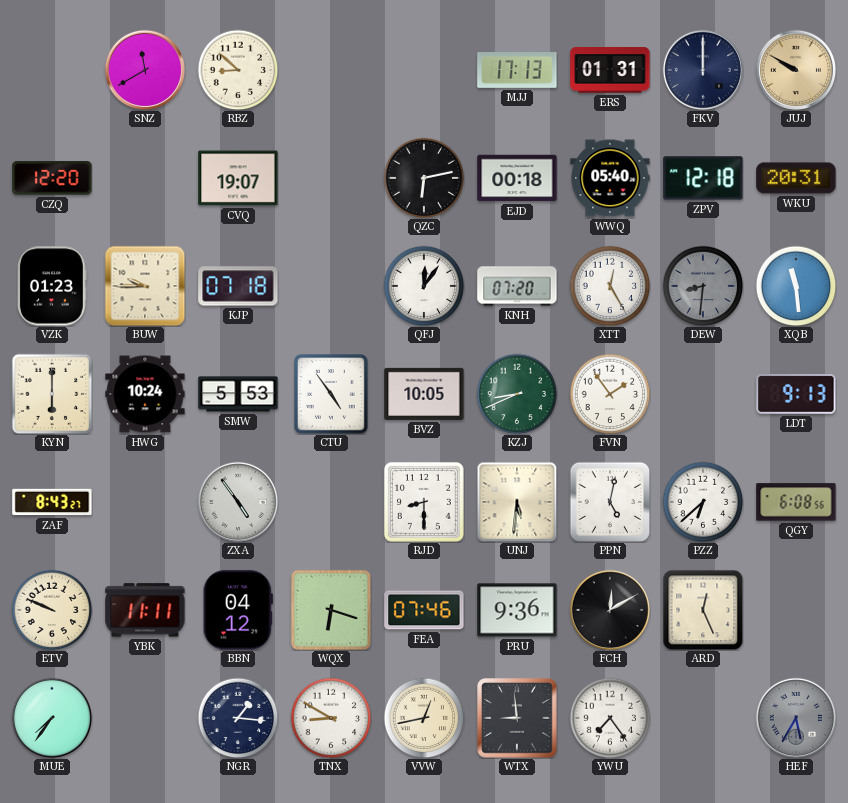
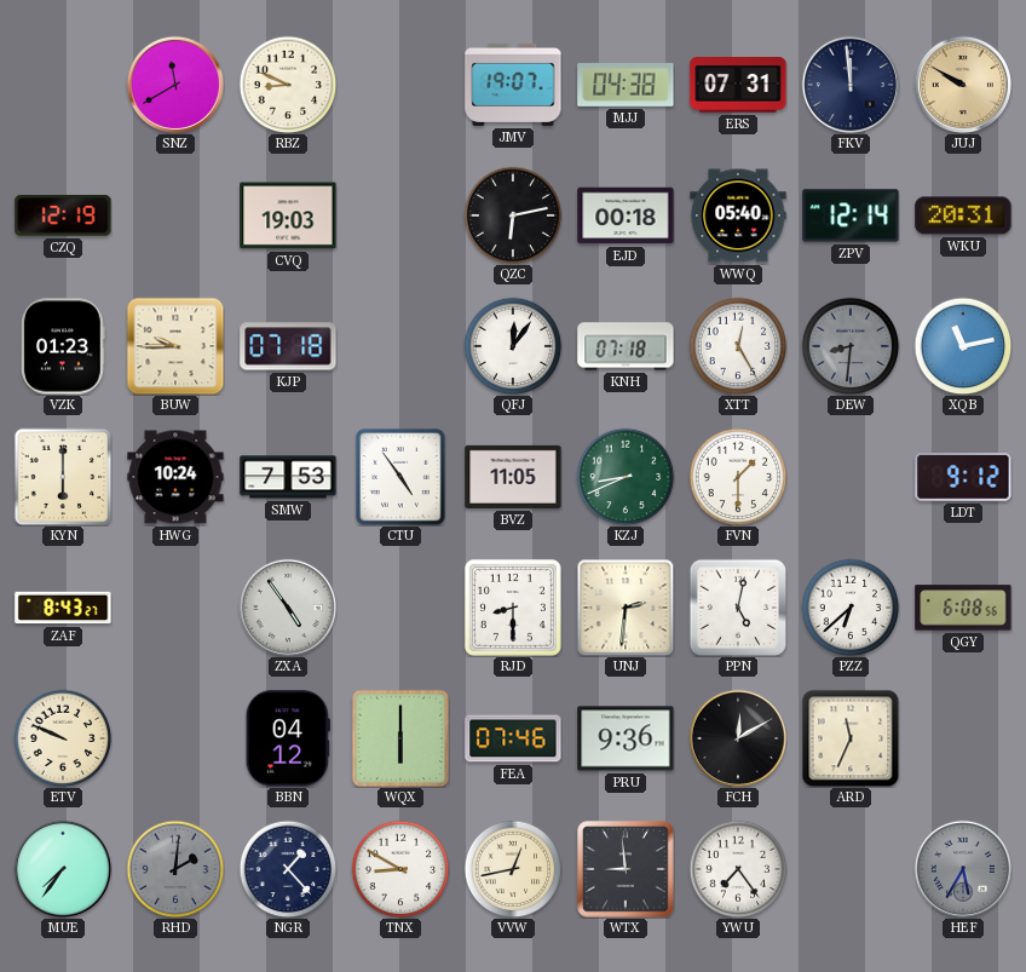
RBZ: 8:52 -> 8:49
JMV: none -> 19:07
MJJ: 17:13 -> 04:38
ERS: 01:31 -> 07:31
FKV: 12:00 -> 11:59
CZQ: 12:20 -> 12:19
CVQ: 19:07 -> 19:03
ZPV: 12:18 -> 12:14
KNH: 07:20 -> 07:18
XQB: 11:29 -> 11:13
SMW: 5:53 -> 7:53
BVZ: 10:05 -> 11:05
FVN: 1:54 -> 1:30
LDT: 9:13 -> 9:12
UNJ: 5:31 -> 2:31
YBK: 11:11 -> none
WQX: 6:18 -> 6:00
ARD: 12:26 -> 11:34
RHD: none -> 2:01
NGR: 1:16 -> 1:23
